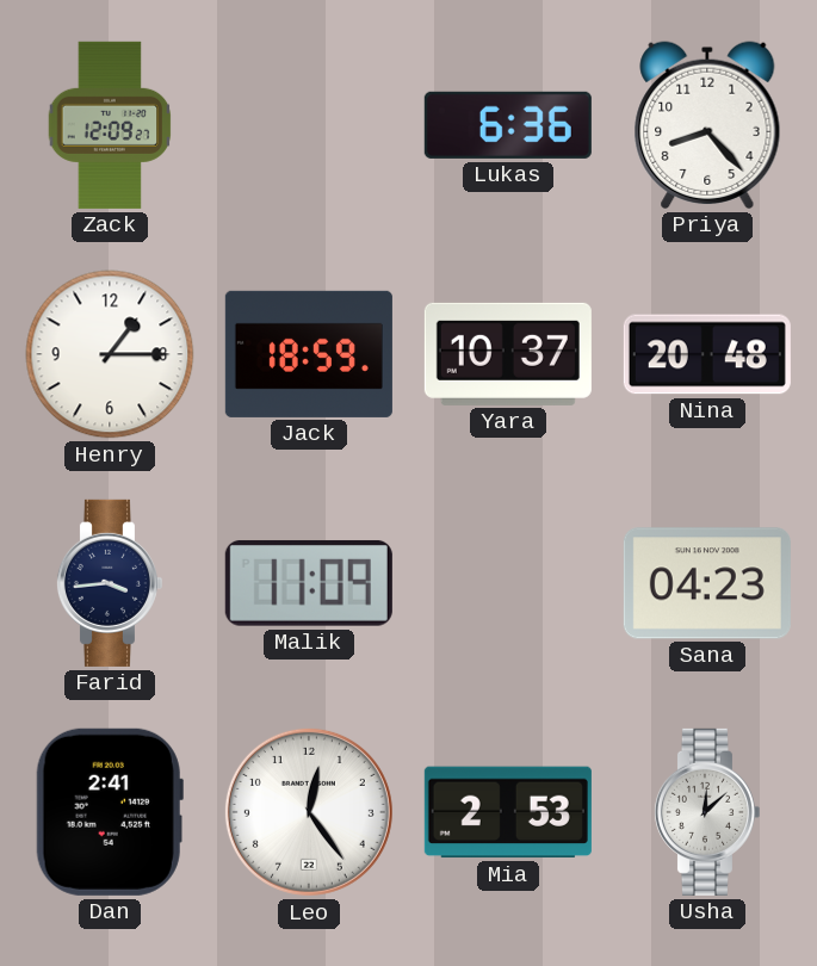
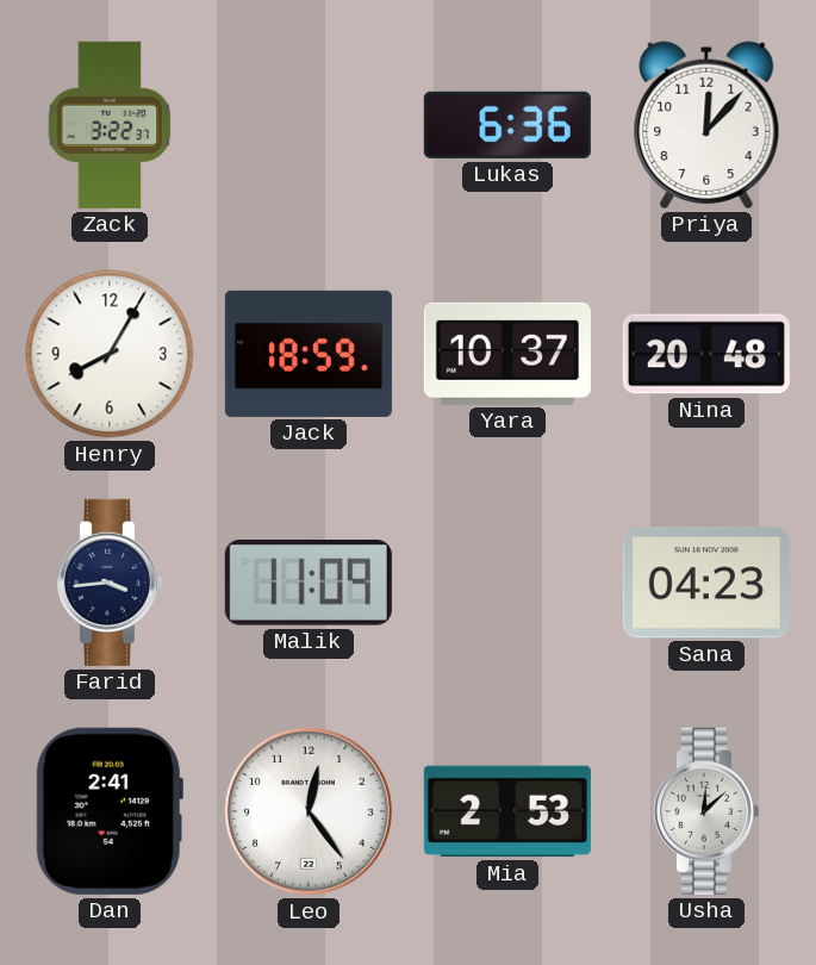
Zack: 12:09 -> 3:22
Priya: 8:23 -> 12:07
Henry: 1:15 -> 8:05
